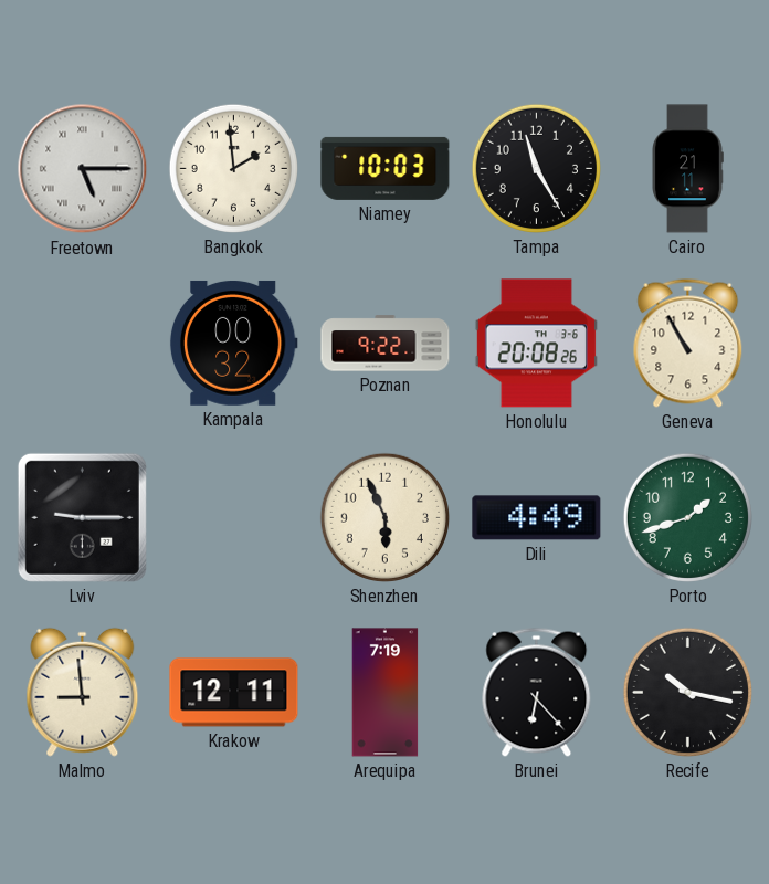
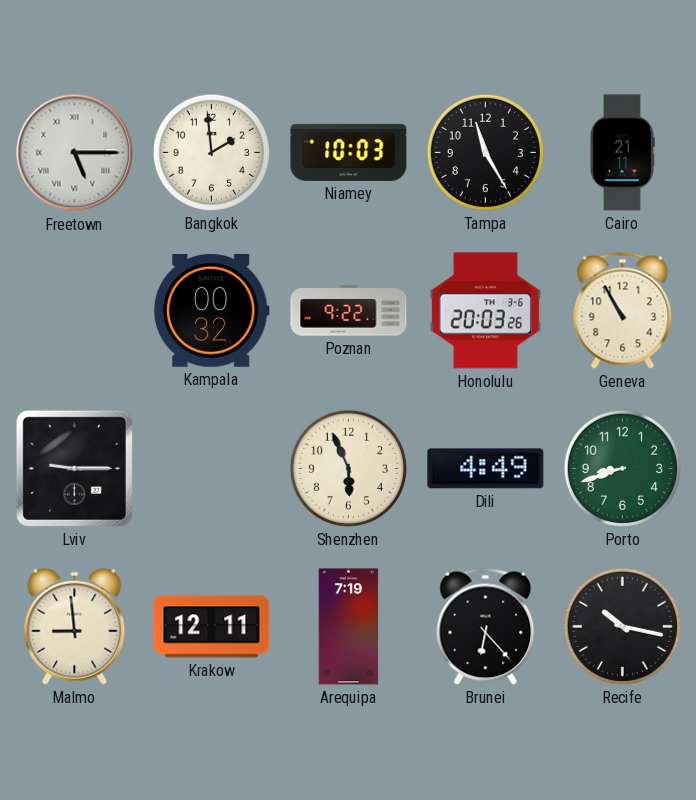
Honolulu: 20:08 -> 20:03
Porto: 1:42 -> 8:42
